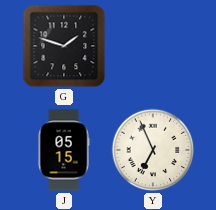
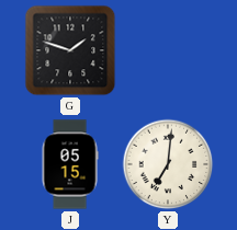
Y: 6:56 -> 7:01
